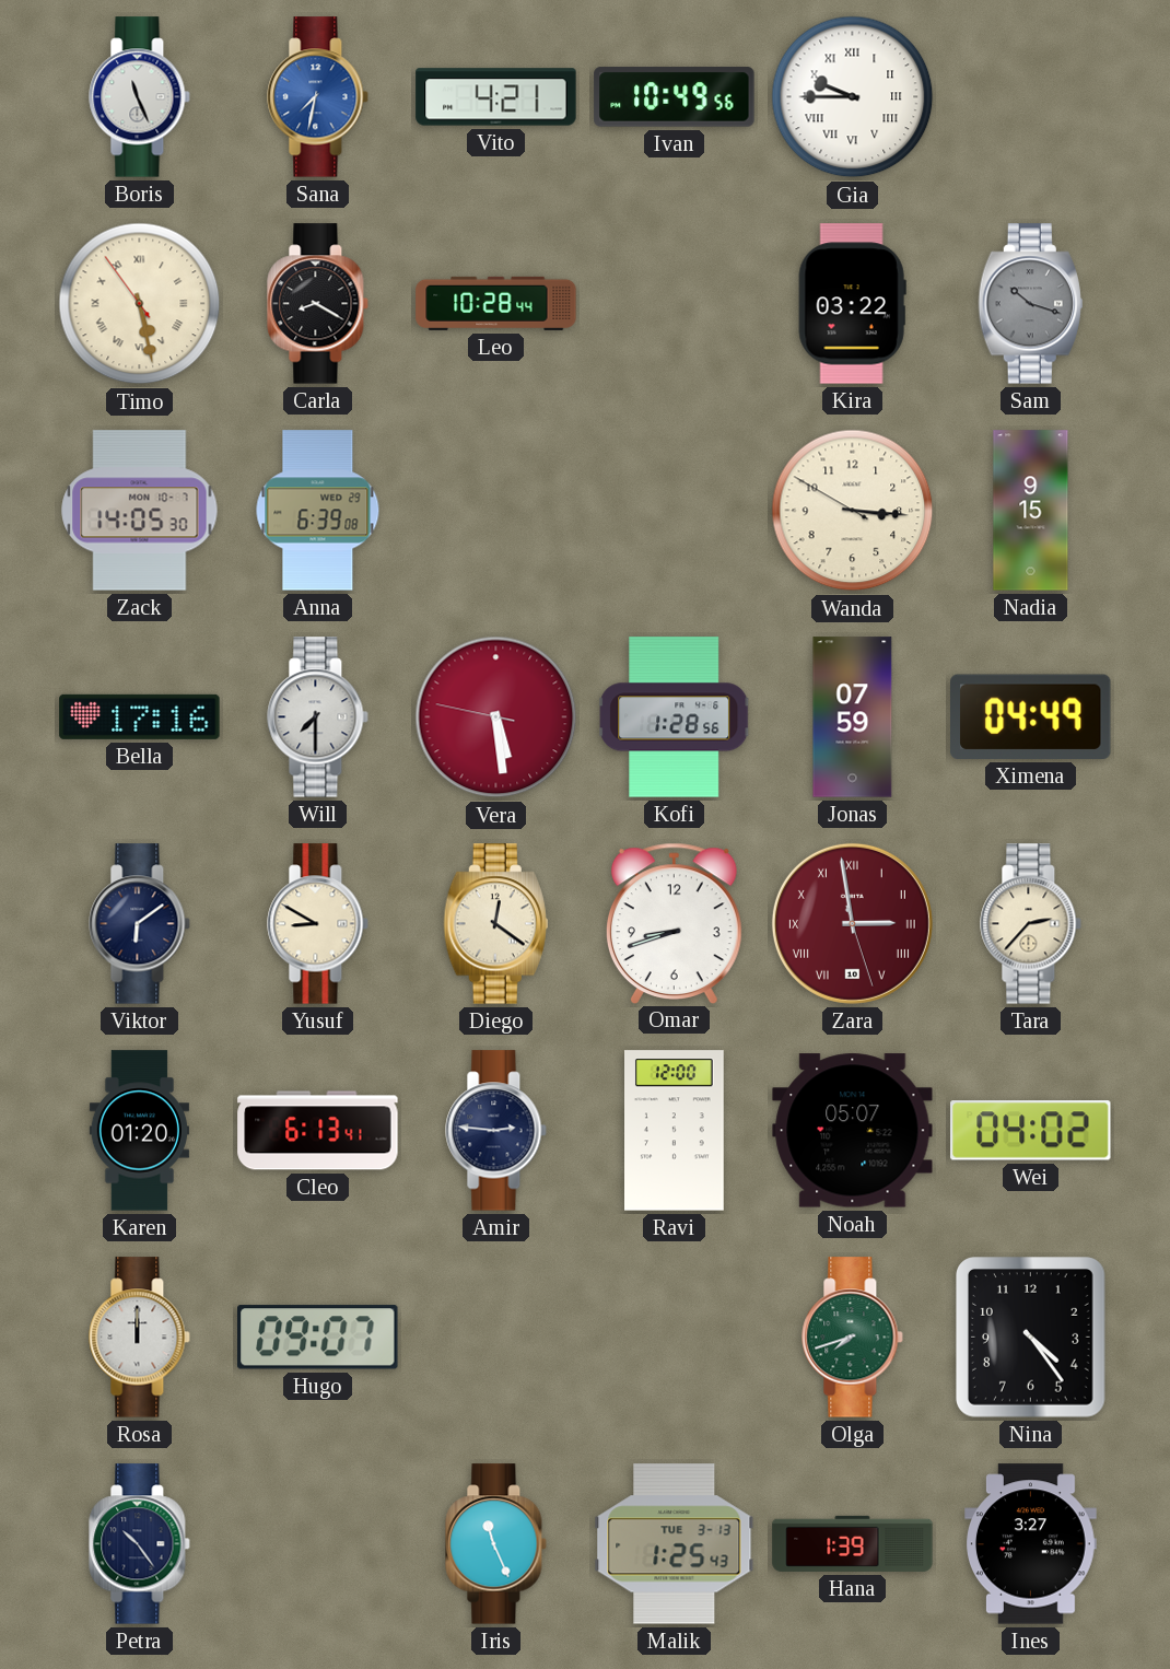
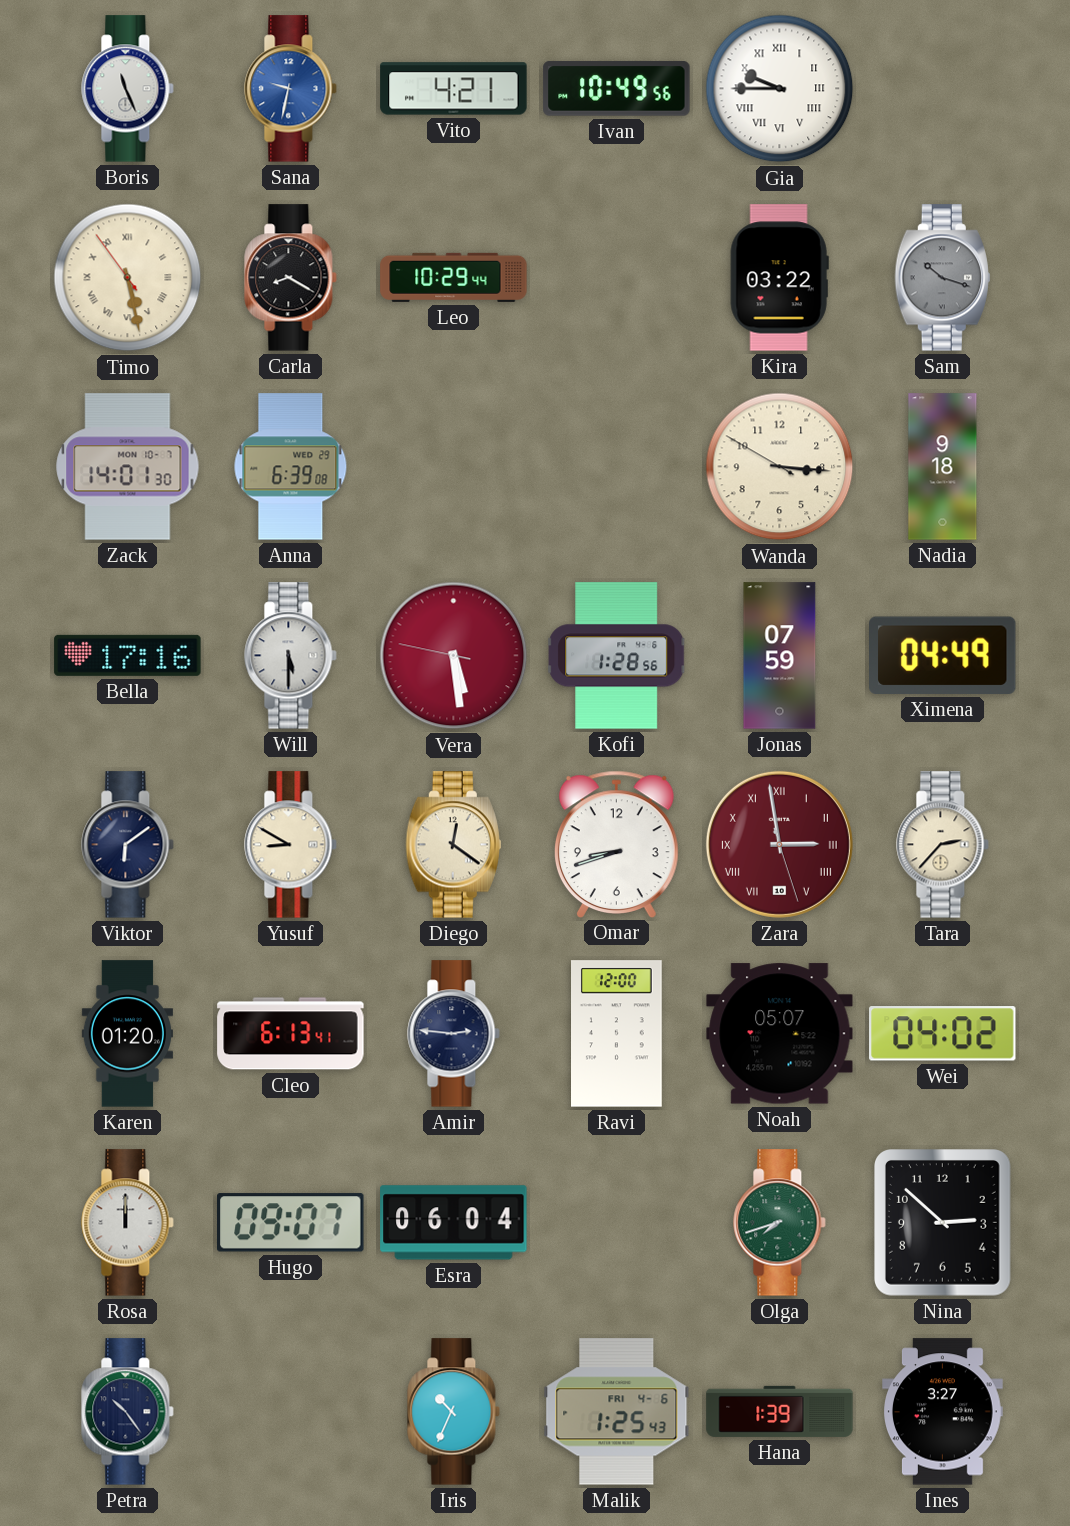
Sana: 7:32 -> 9:32
Leo: 10:28 -> 10:29
Zack: 14:05 -> 14:01
Nadia: 9:15 -> 9:18
Will: 7:30 -> 5:30
Esra: none -> 06:04
Nina: 4:24 -> 2:52
Iris: 11:26 -> 10:34
Malik date: TUE 3-13 -> FRI 4-6
